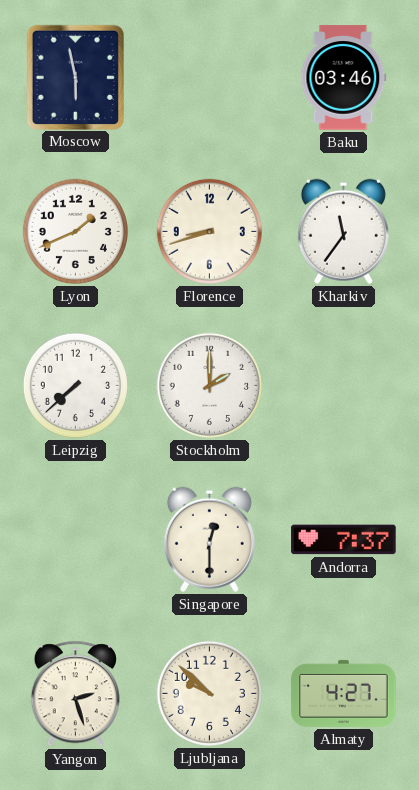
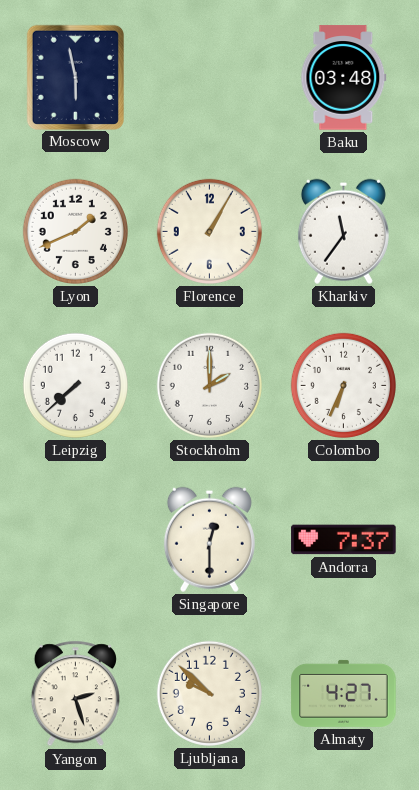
Baku: 03:46 -> 03:48
Florence: 8:42 -> 1:05
Colombo: none -> 6:34
